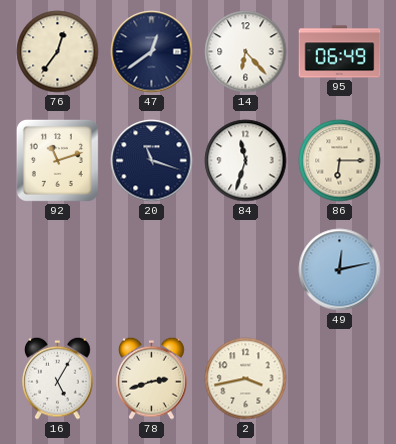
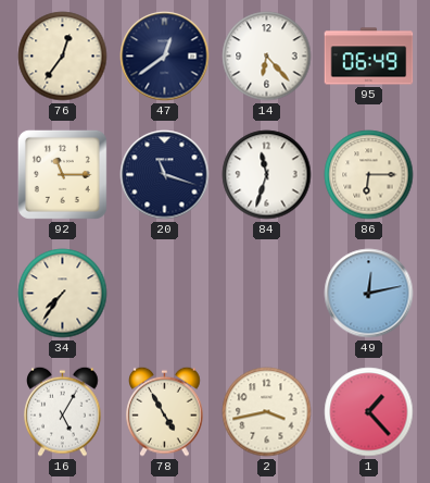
92: 11:12 -> 11:15
34: none -> 7:36
78: 2:42 -> 4:55
1: none -> 1:23
